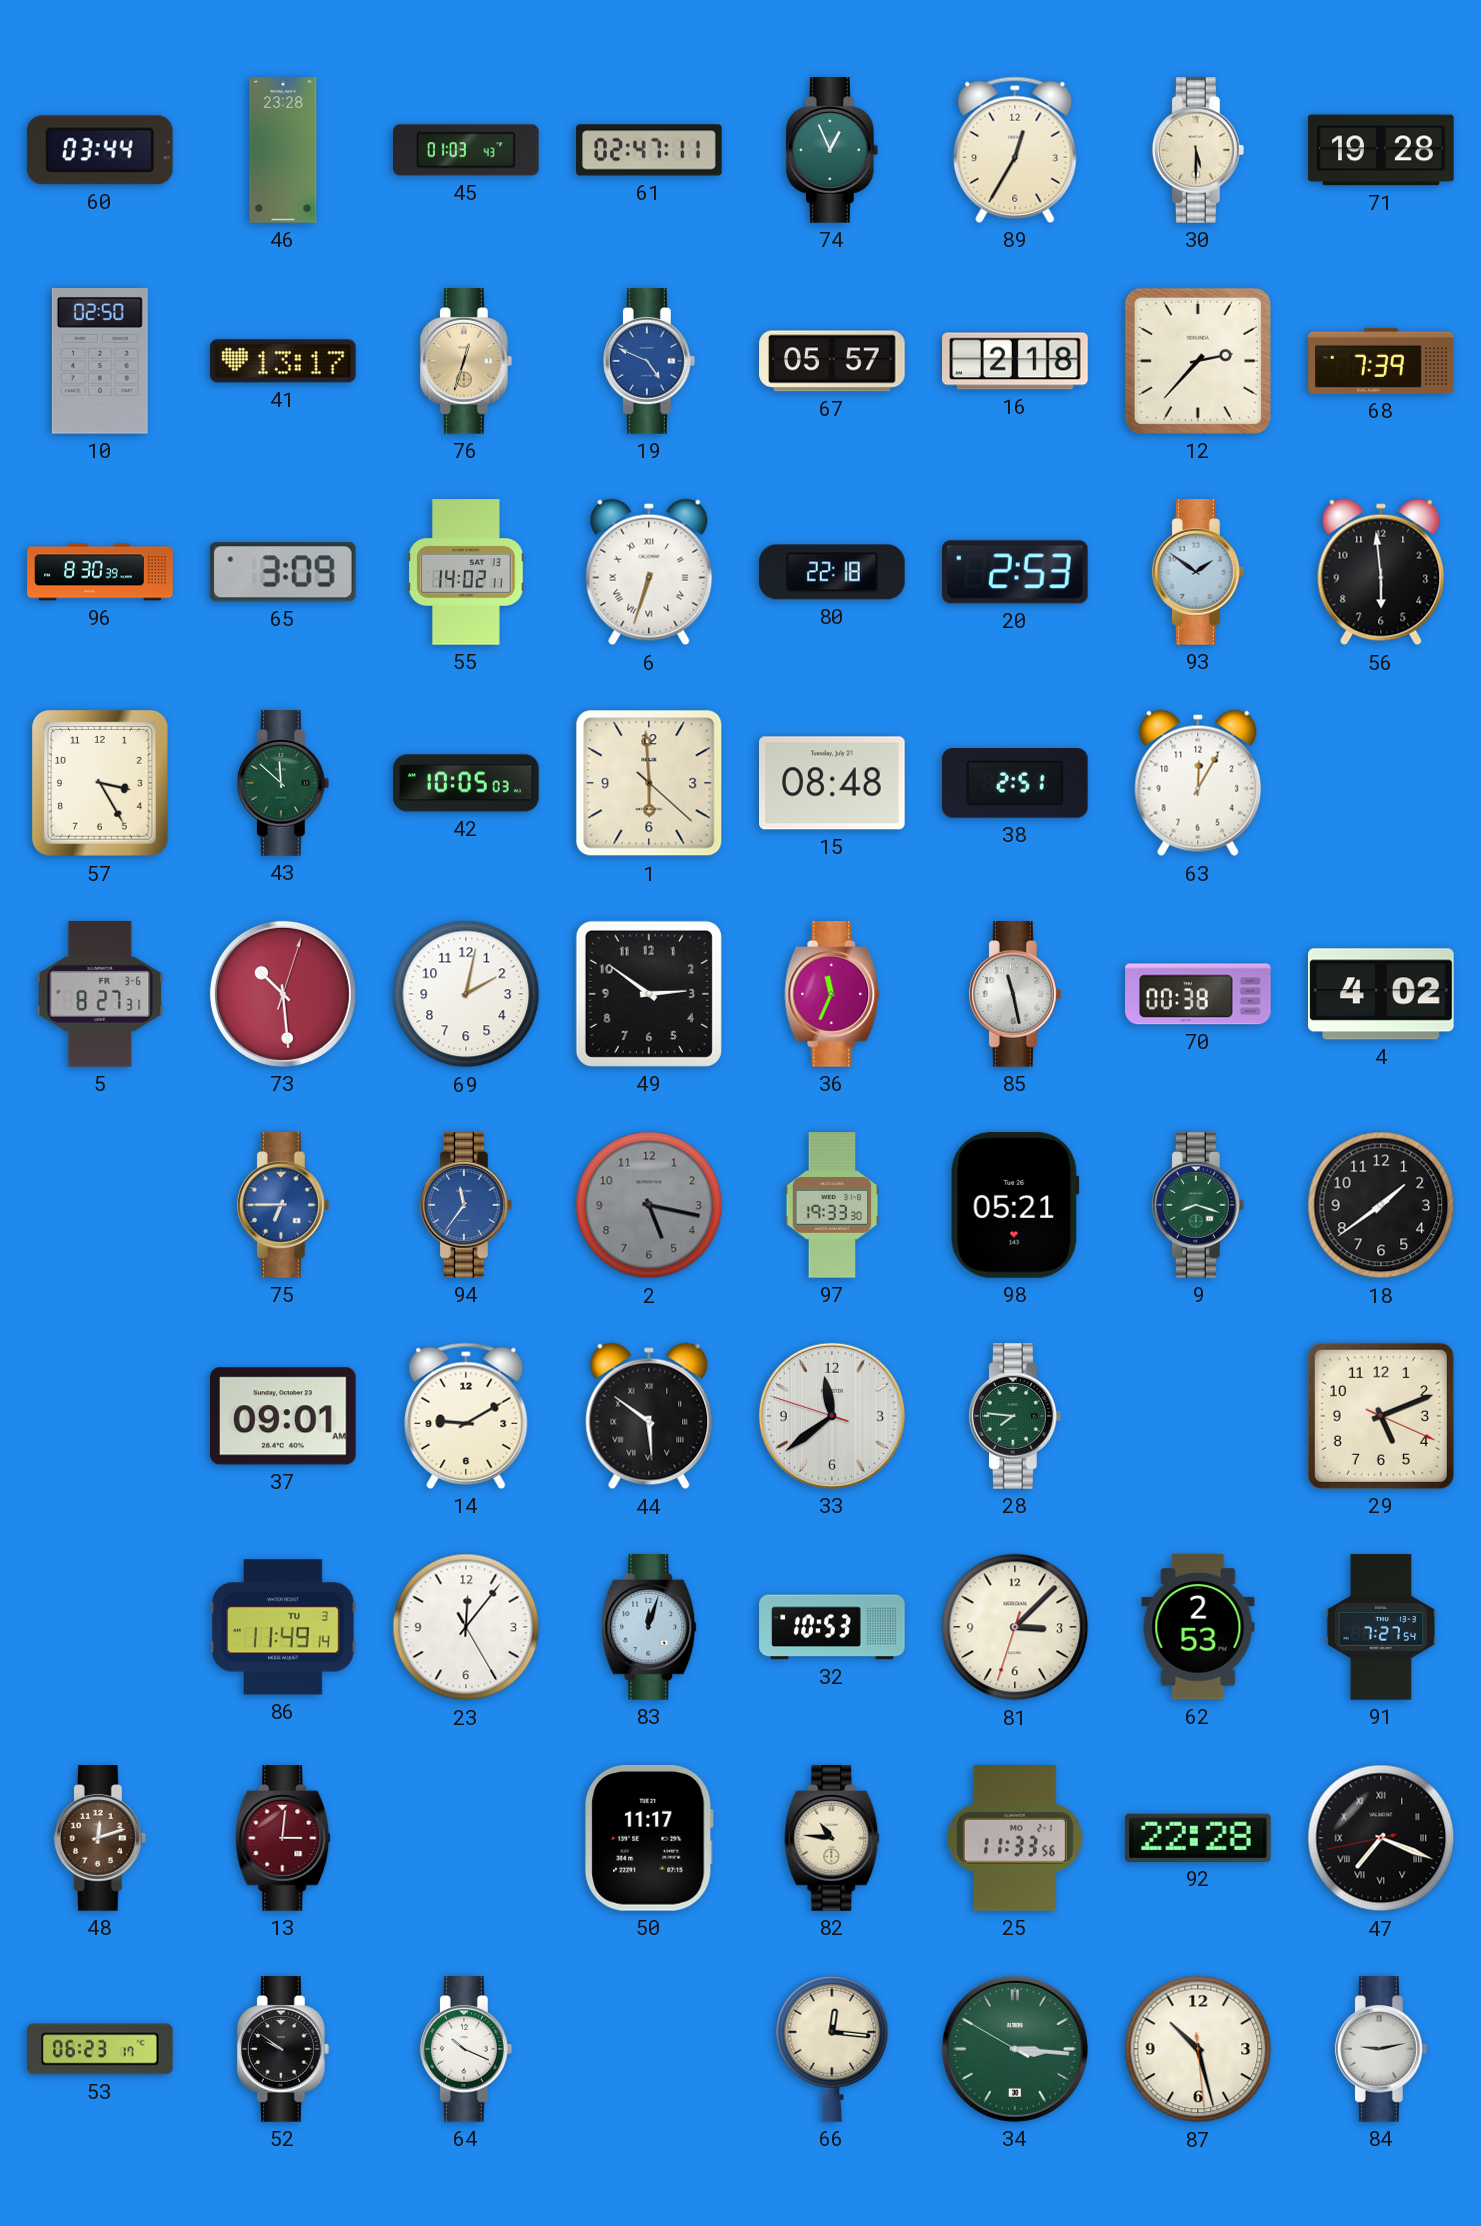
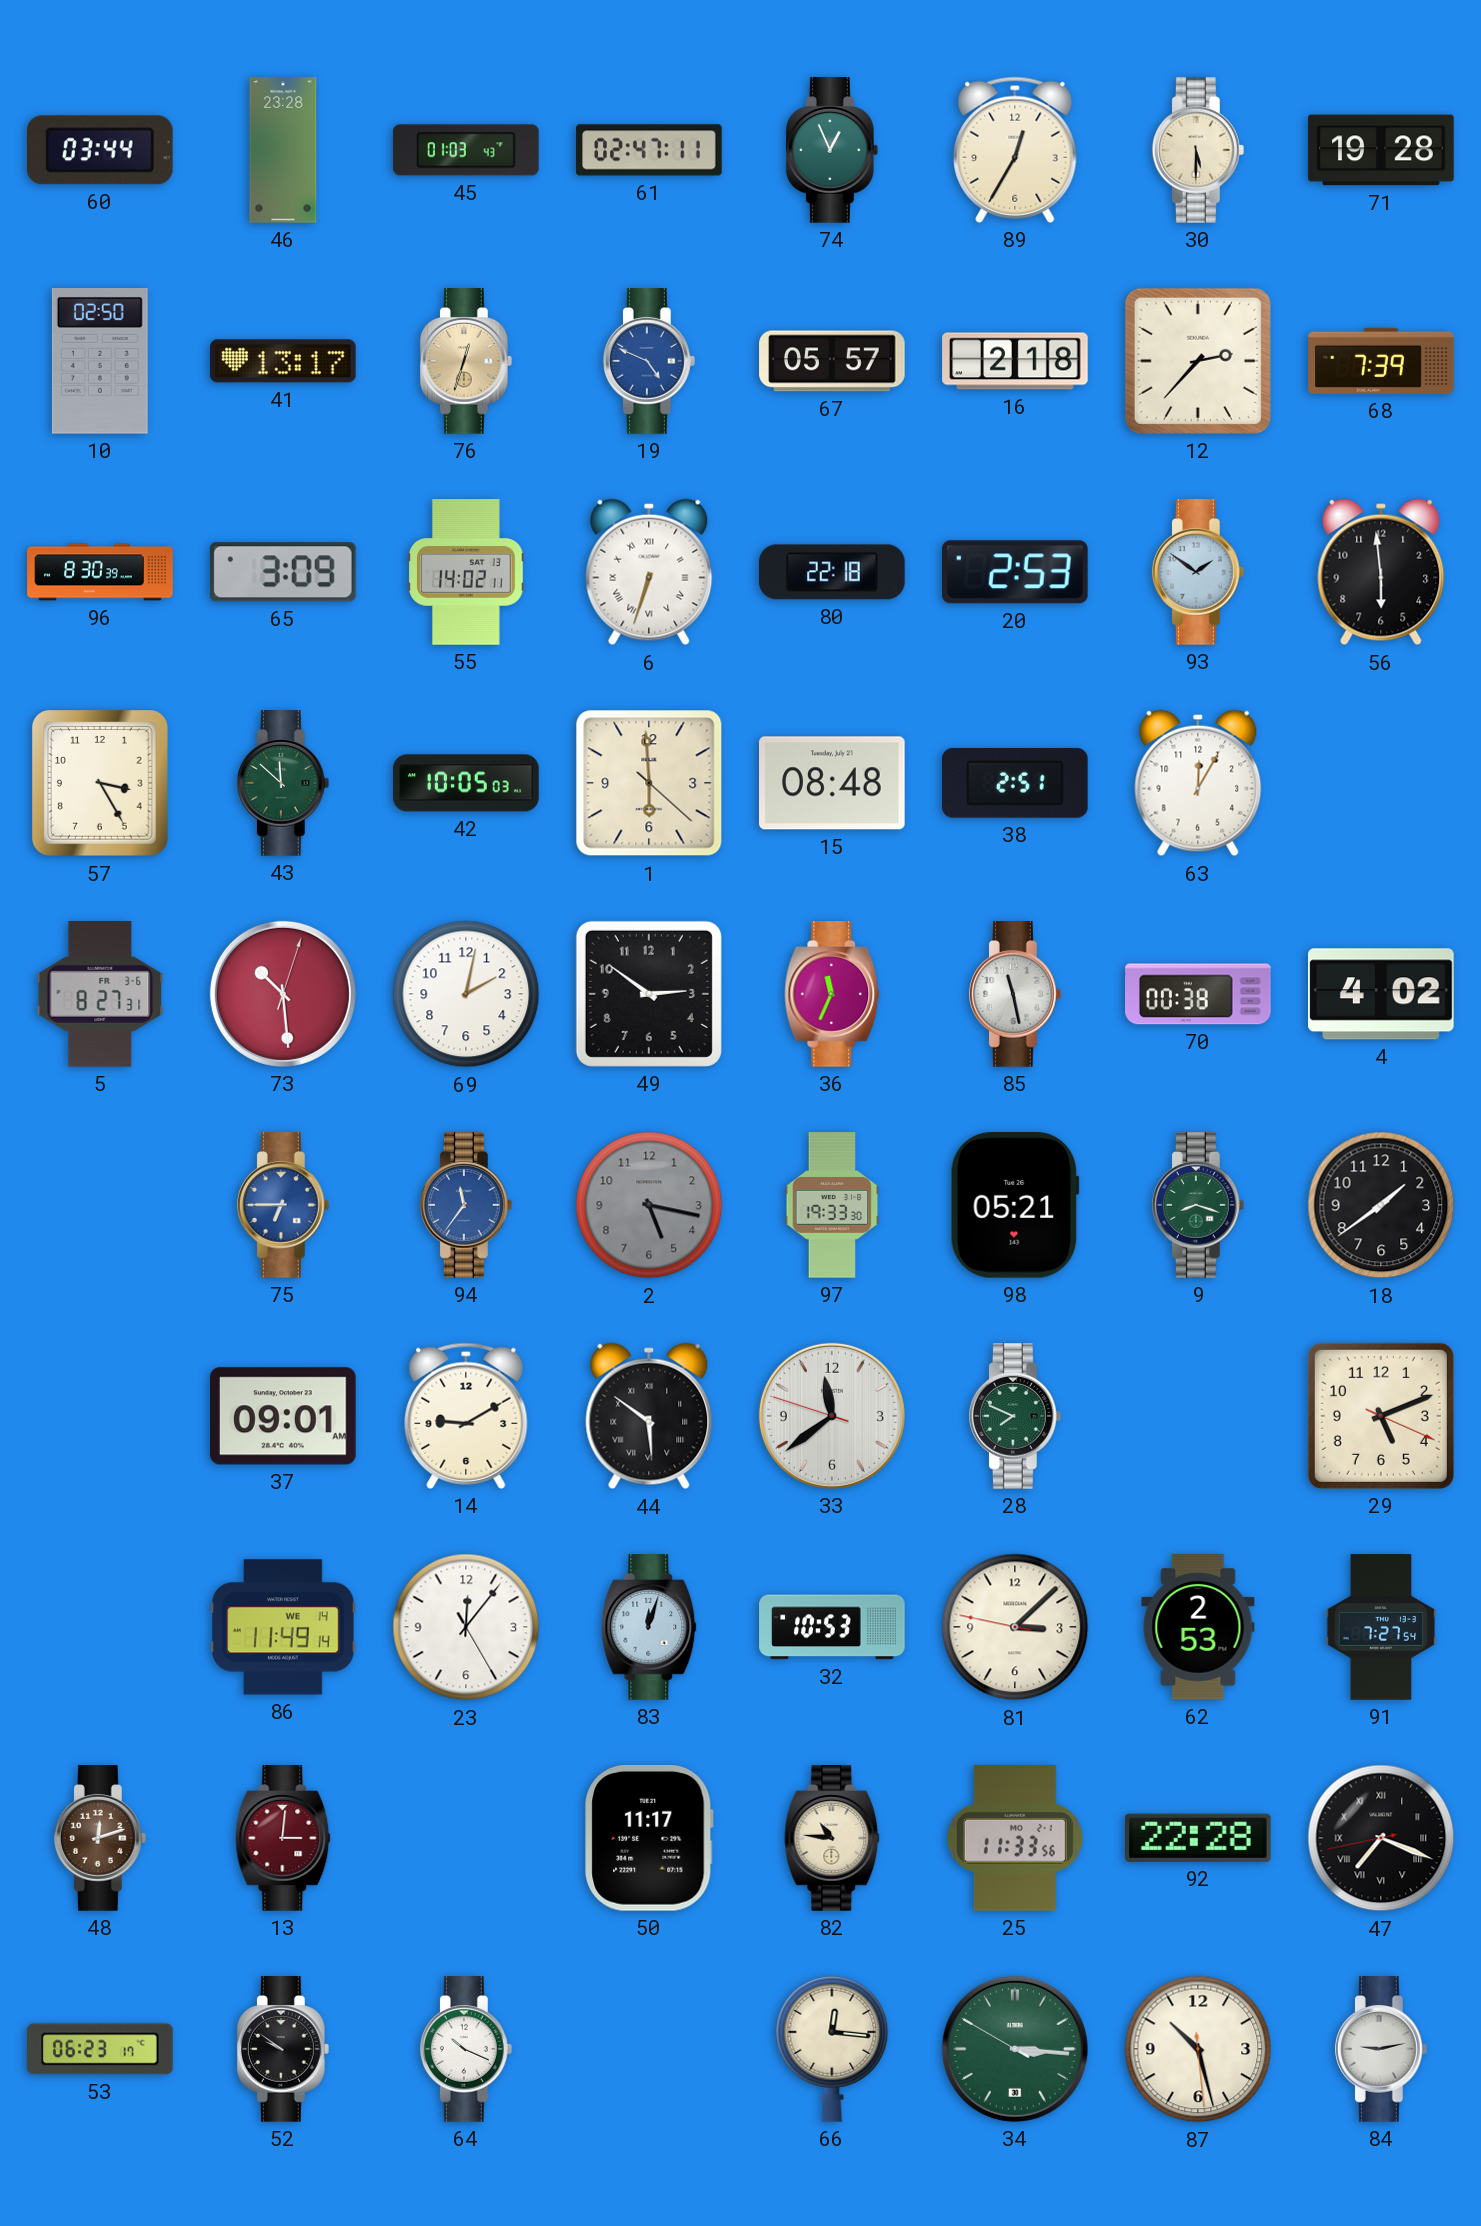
28: 7:46 -> 7:49
86 date: TU 3 -> WE 14
81: 3:07:33 -> 3:07:47
